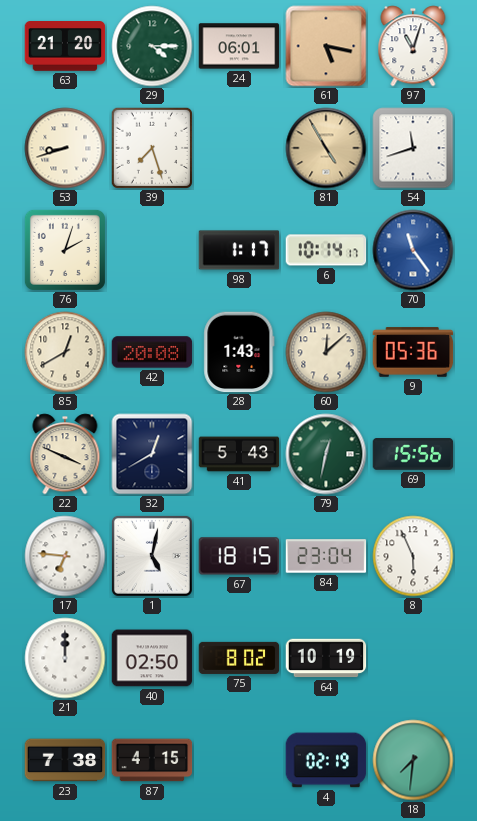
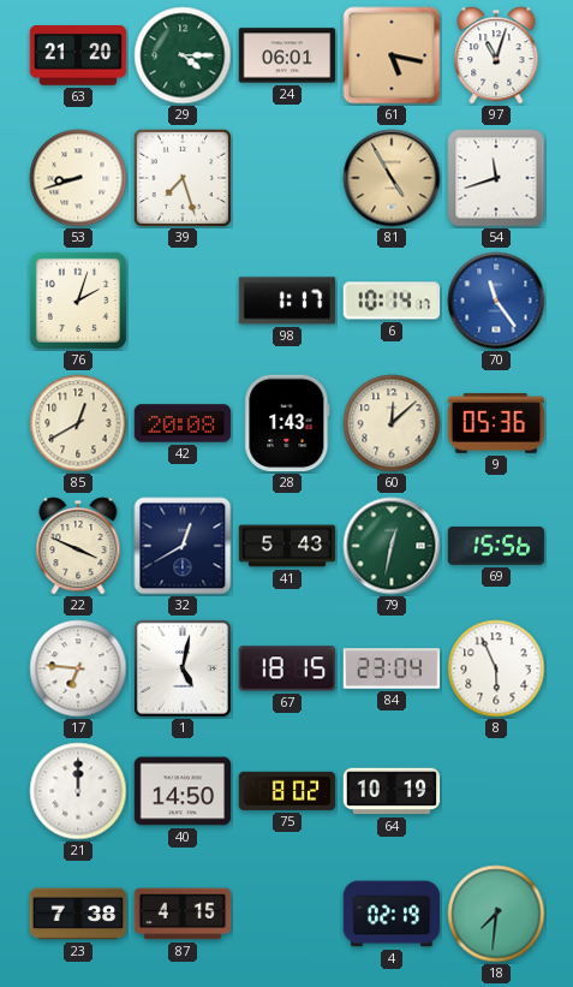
40: 02:50 -> 14:50
